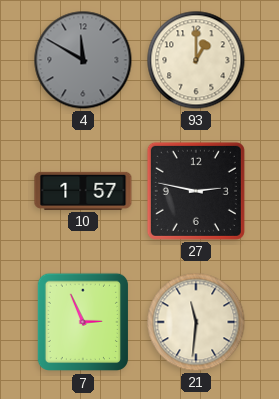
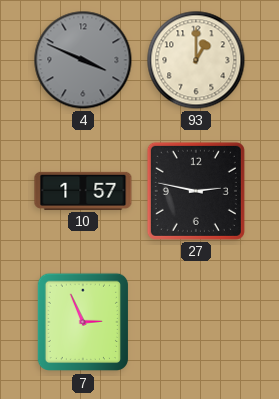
4: 11:50 -> 3:49
21: 11:31 -> none
